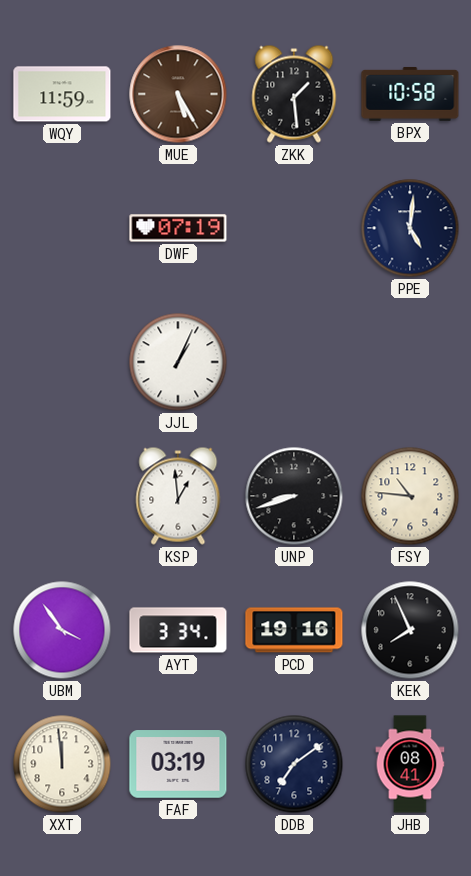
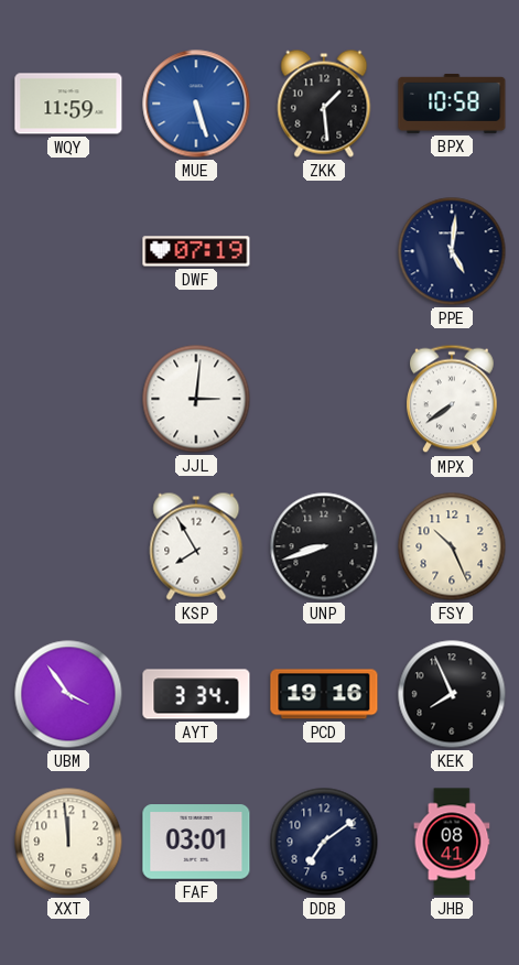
MUE: 5:25 -> 5:27
MUE dial: brown -> blue
JJL: 1:04 -> 3:01
MPX: none -> 7:39
KSP: 12:59 -> 7:55
FSY: 10:46 -> 10:26
FAF: 03:19 -> 03:01
